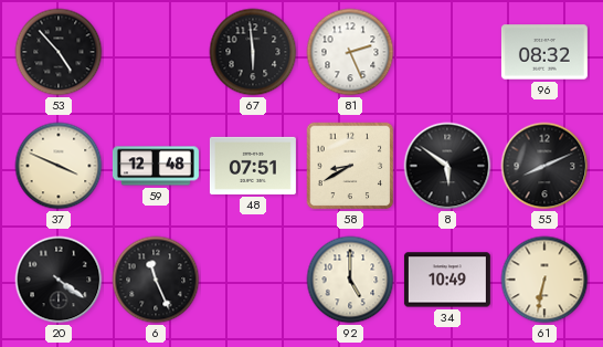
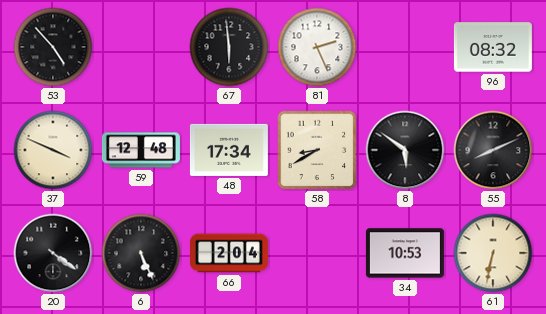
48: 07:51 -> 17:34
6: 11:26 -> 5:26
66: none -> 2:04
92: 5:00 -> none
34: 10:49 -> 10:53
